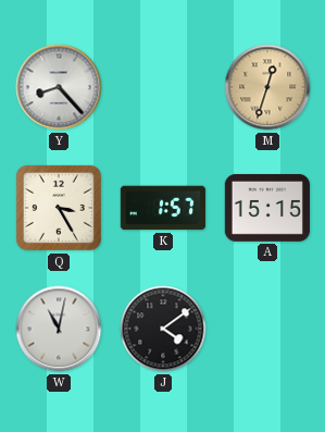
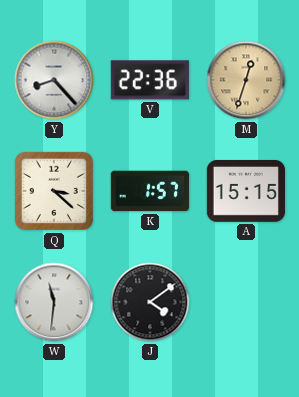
V: none -> 22:36
Q: 3:25 -> 3:22
W: 11:02 -> 11:31
